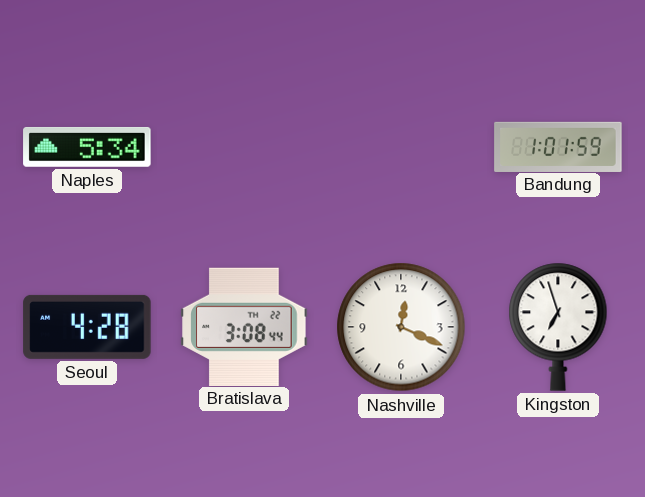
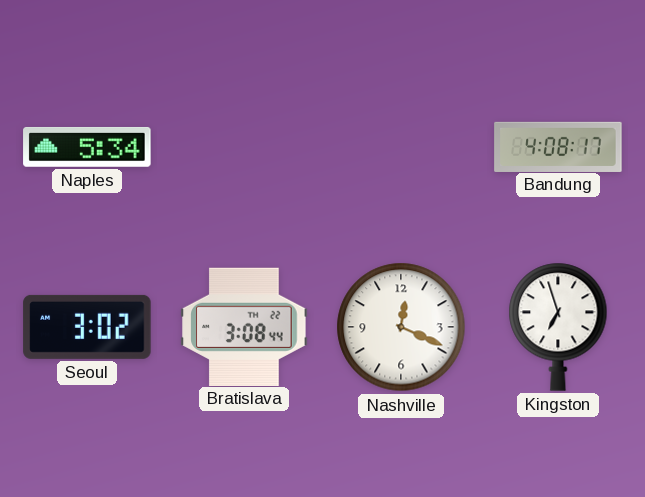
Bandung: 1:01 -> 4:08
Seoul: 4:28 -> 3:02
